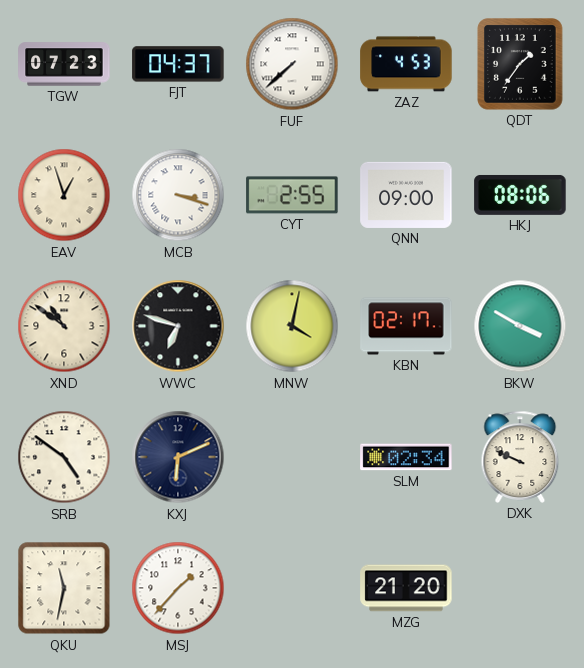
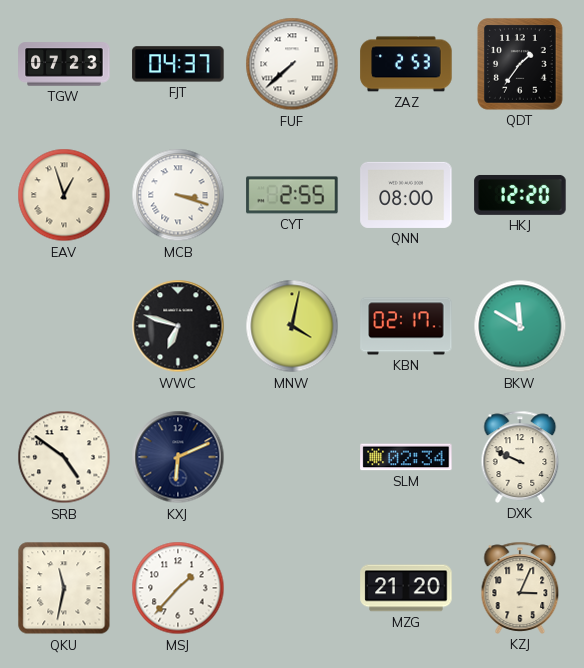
ZAZ: 4:53 -> 2:53
QNN: 09:00 -> 08:00
HKJ: 08:06 -> 12:20
XND: 10:51 -> none
BKW: 3:50 -> 11:50
KZJ: none -> 3:04
